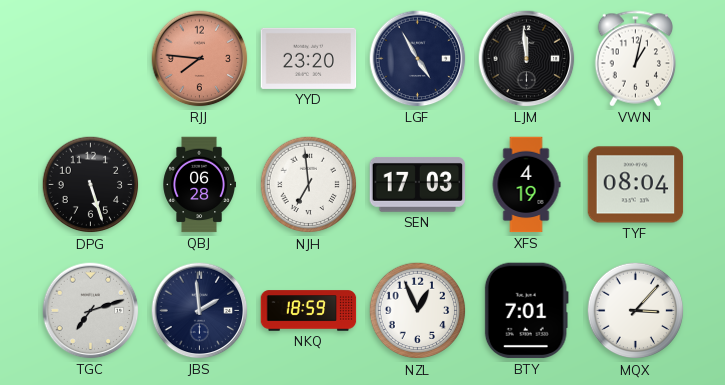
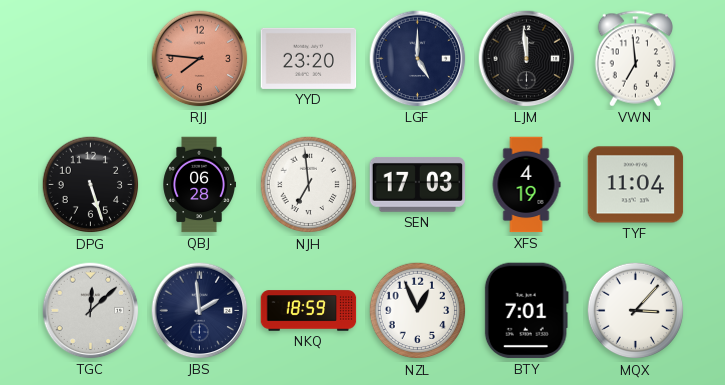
LGF: 4:55 -> 5:00
VWN: 1:02 -> 6:59
TYF: 08:04 -> 11:04
TGC: 7:12 -> 12:08
